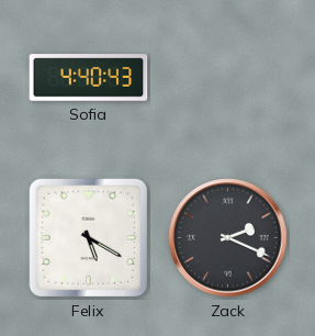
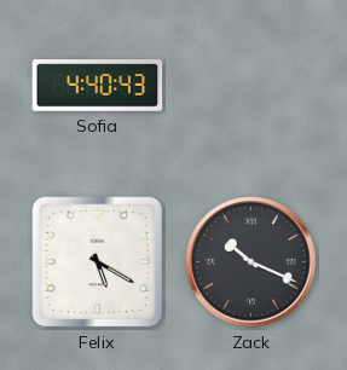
Zack: 2:19 -> 10:19
